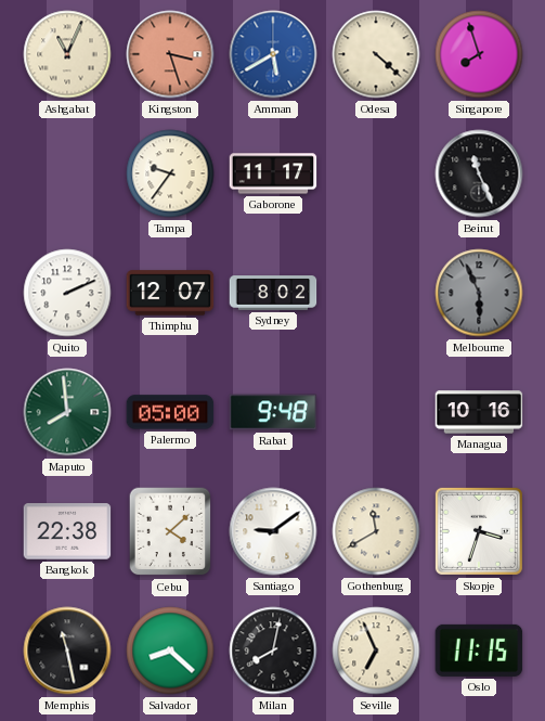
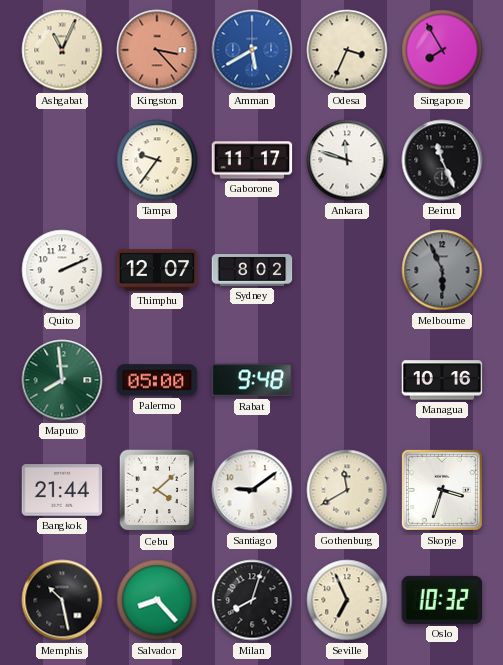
Kingston: 3:27 -> 3:23
Odesa: 4:22 -> 3:34
Singapore: 7:57 -> 7:55
Ankara: none -> 11:48
Bangkok: 22:38 -> 21:44
Memphis: 11:28 -> 10:28
Salvador: 8:22 -> 8:23
Milan: 8:02 -> 8:03
Oslo: 11:15 -> 10:32
